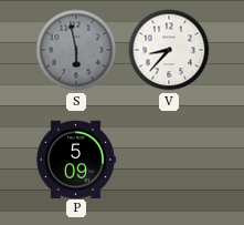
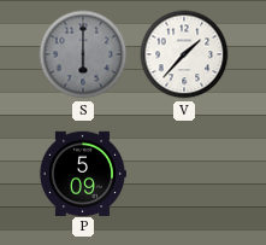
S: 5:58 -> 6:00
V: 8:37 -> 1:37
